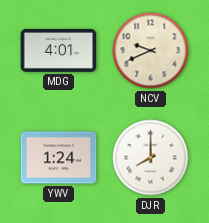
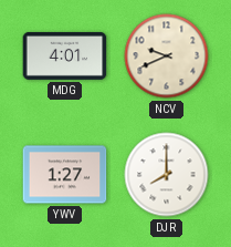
YWV: 1:24 -> 1:27
